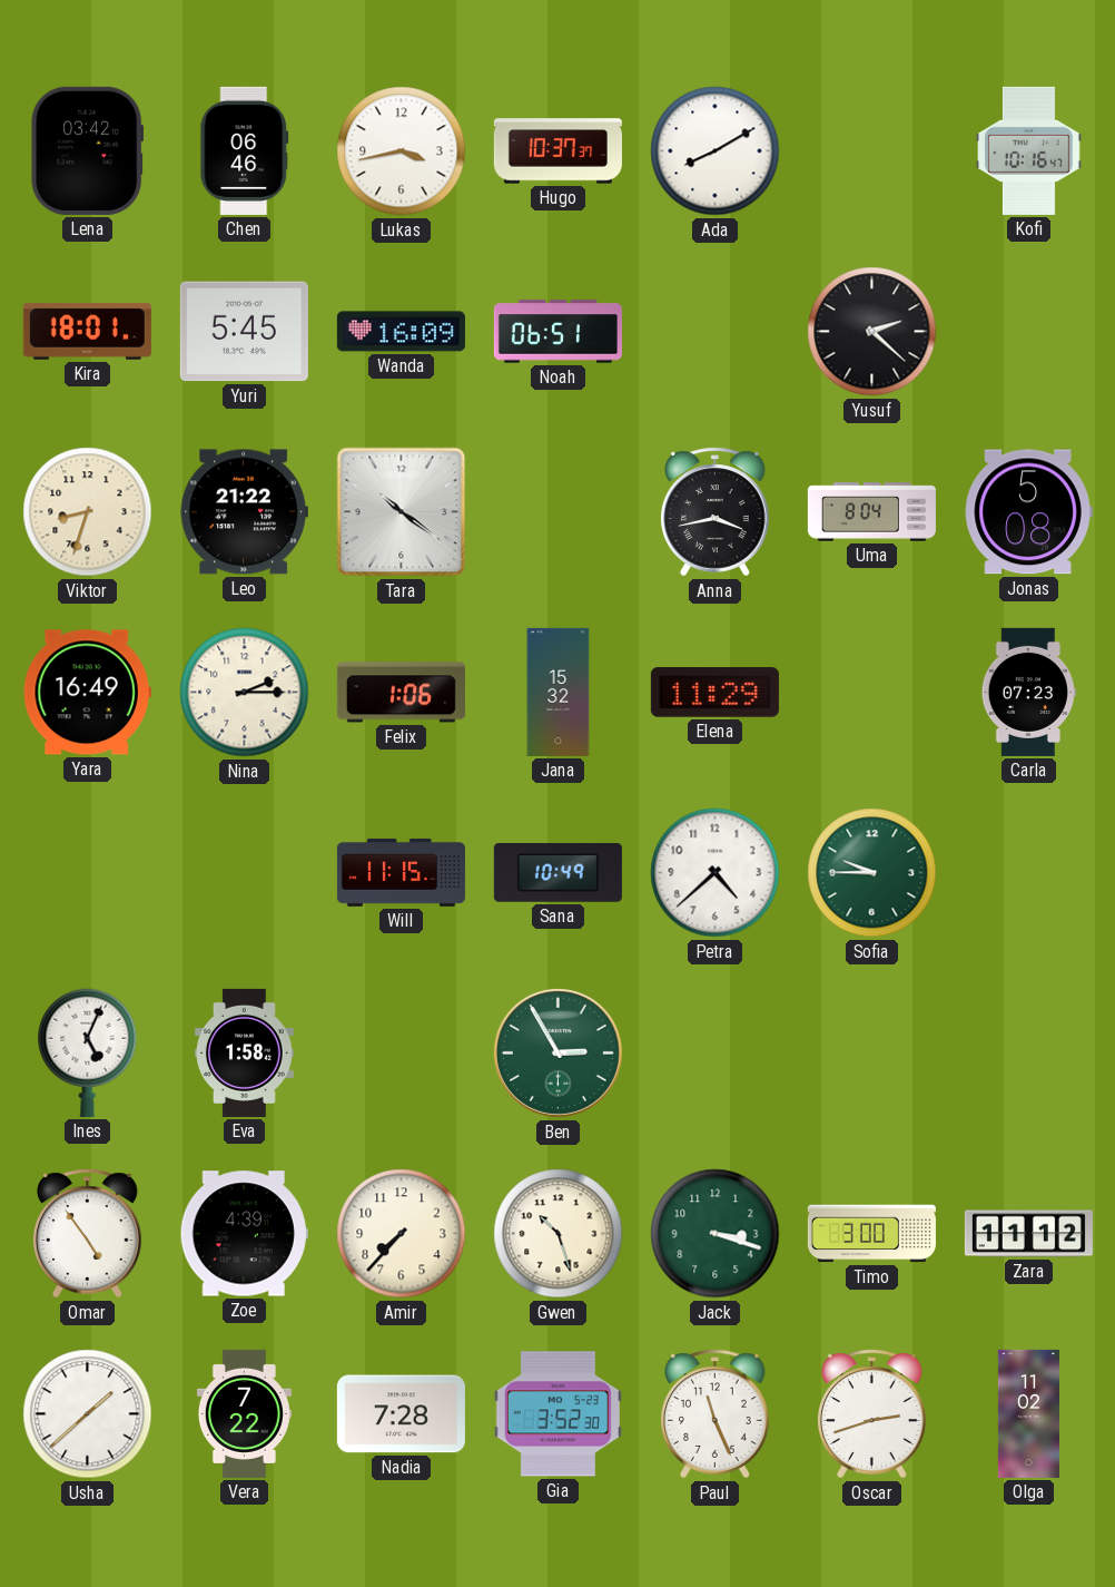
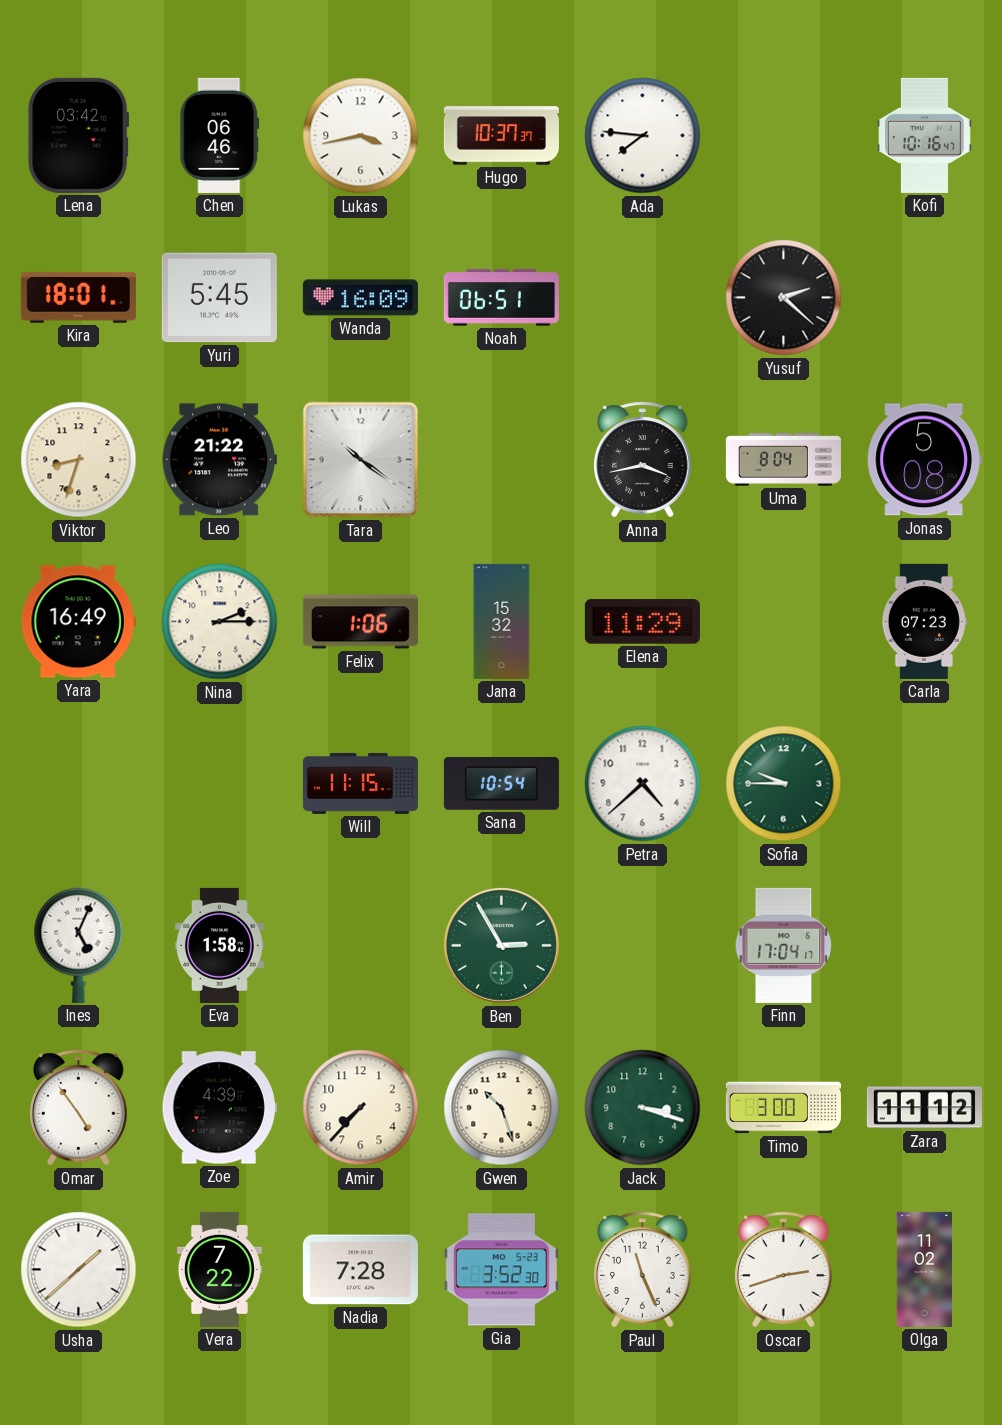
Ada: 8:10 -> 7:46
Sana: 10:49 -> 10:54
Finn: none -> 17:04
